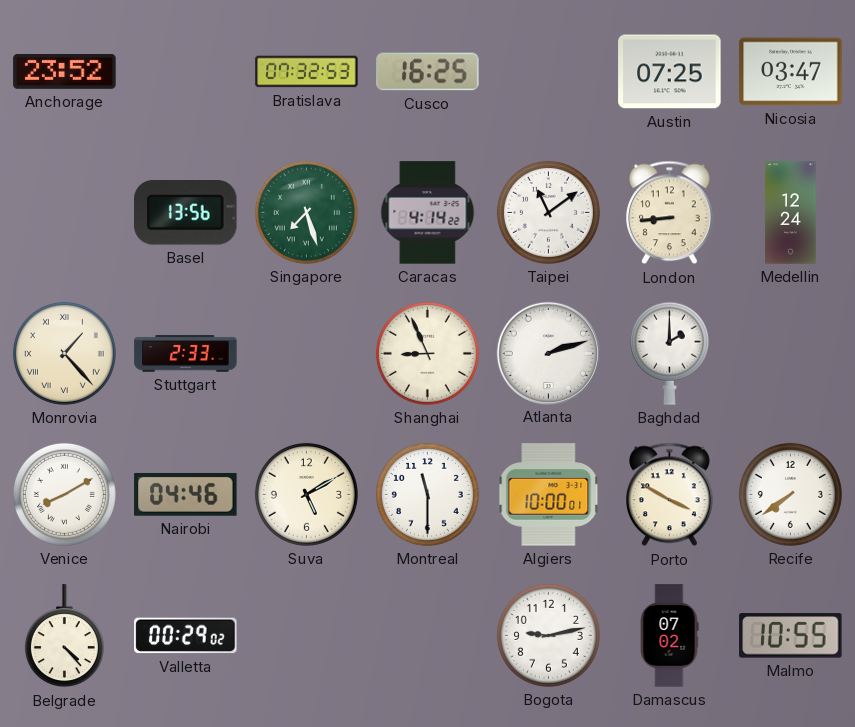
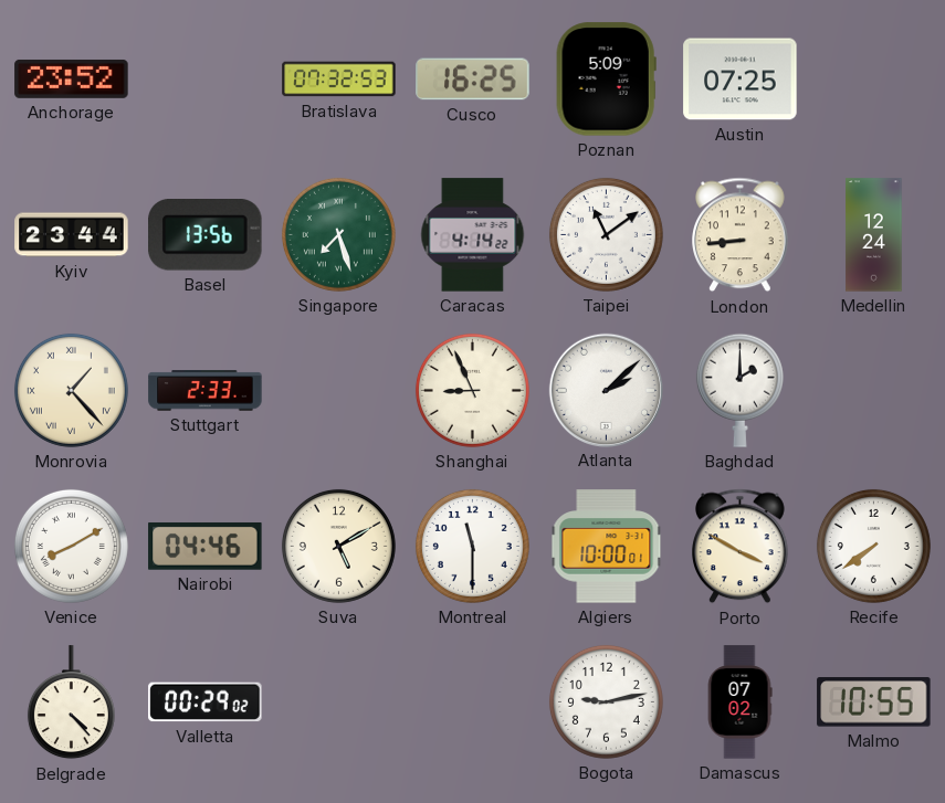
Poznan: none -> 5:09
Nicosia: 03:47 -> none
Kyiv: none -> 23:44
Atlanta: 2:12 -> 2:08
